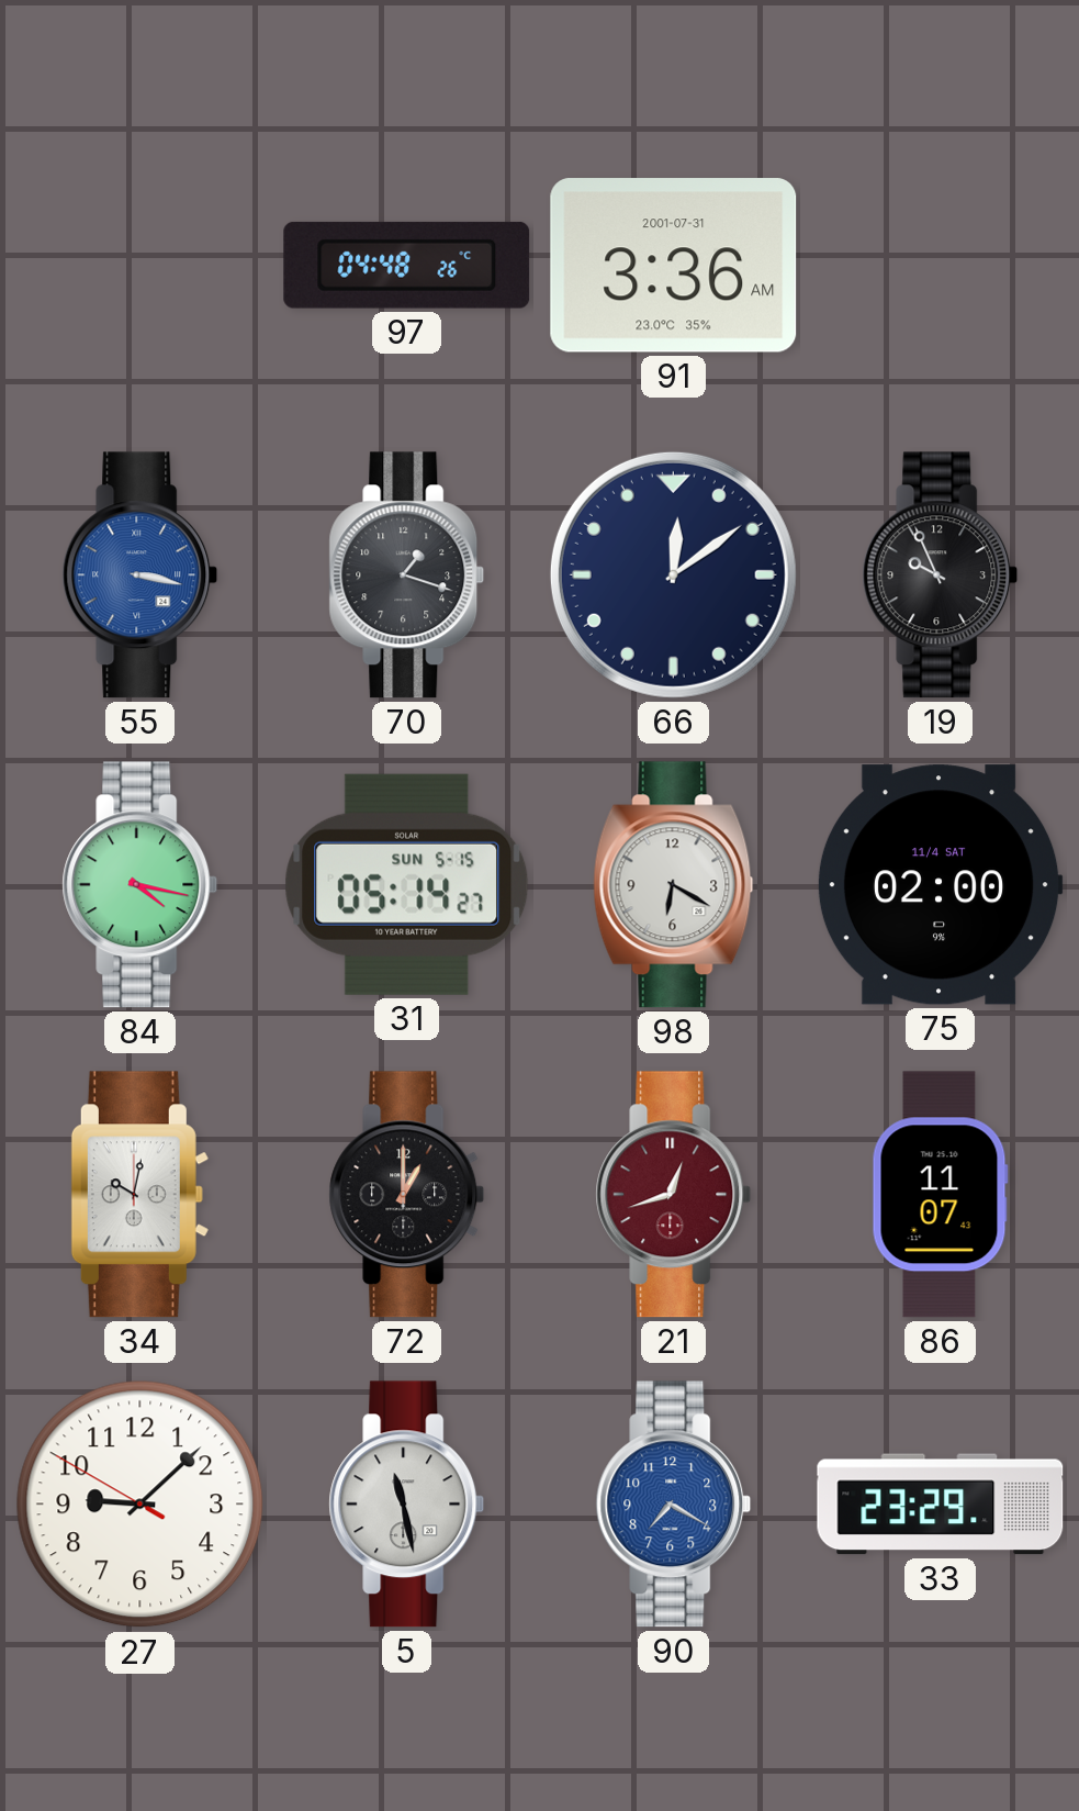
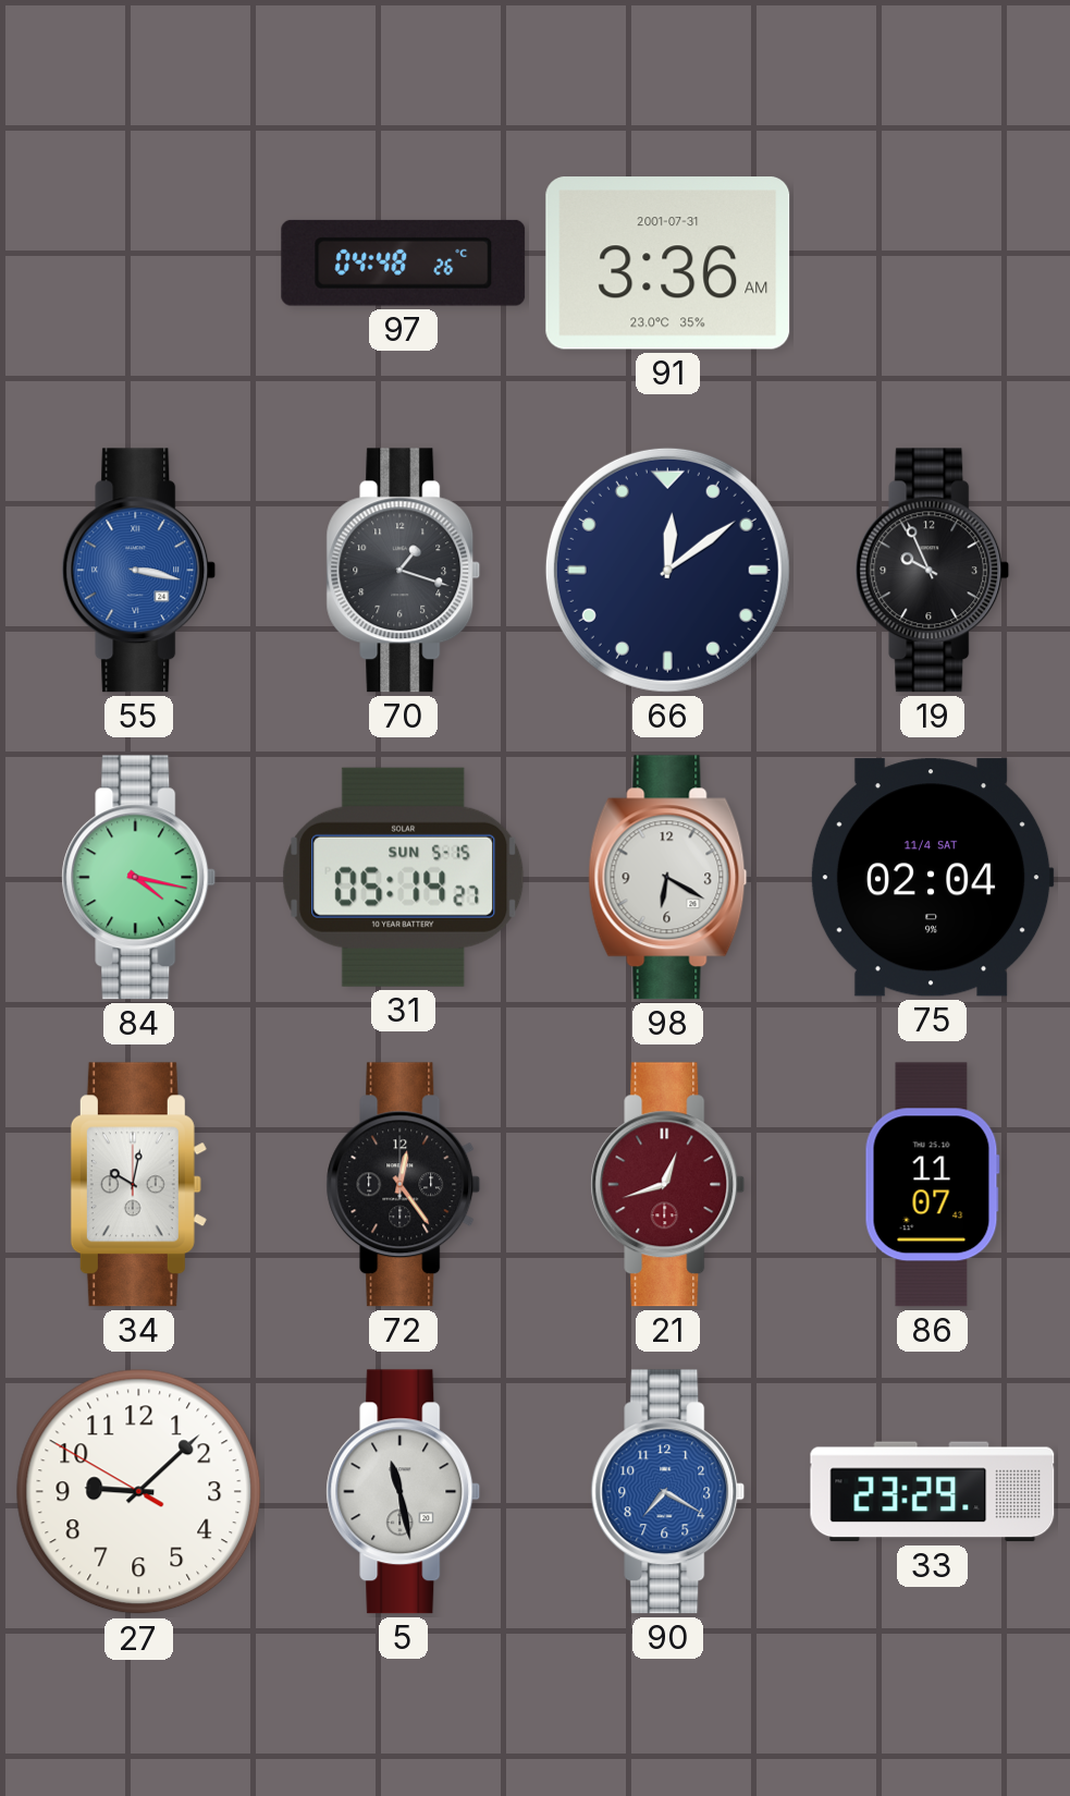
75: 02:00 -> 02:04
72: 1:00 -> 12:24
